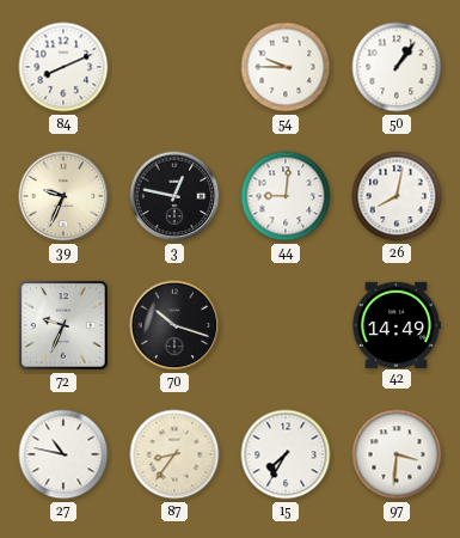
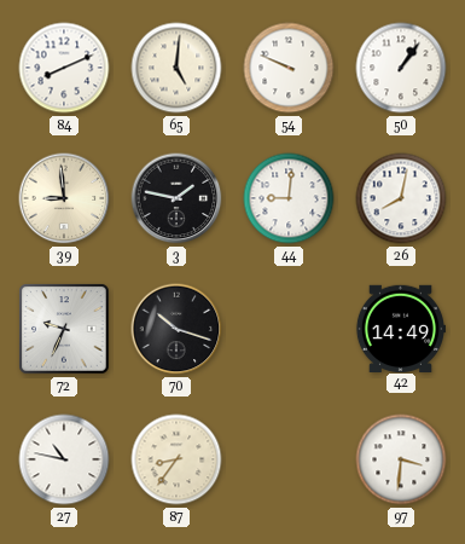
65: none -> 5:01
54: 9:45 -> 9:49
39: 9:34 -> 8:59
3: 12:47 -> 1:47
15: 7:35 -> none
